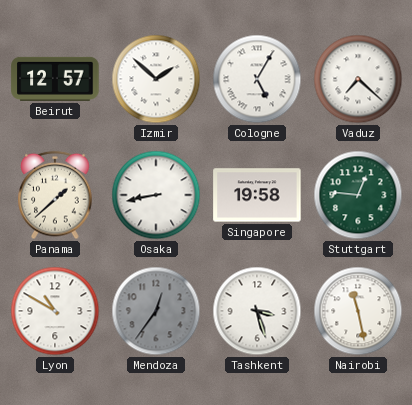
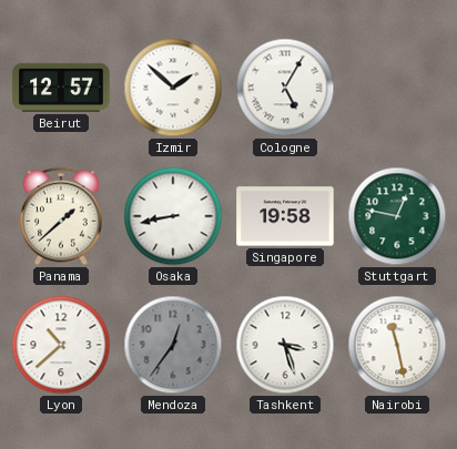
Vaduz: 7:22 -> none
Stuttgart: 12:46 -> 12:47
Lyon: 10:50 -> 10:38
